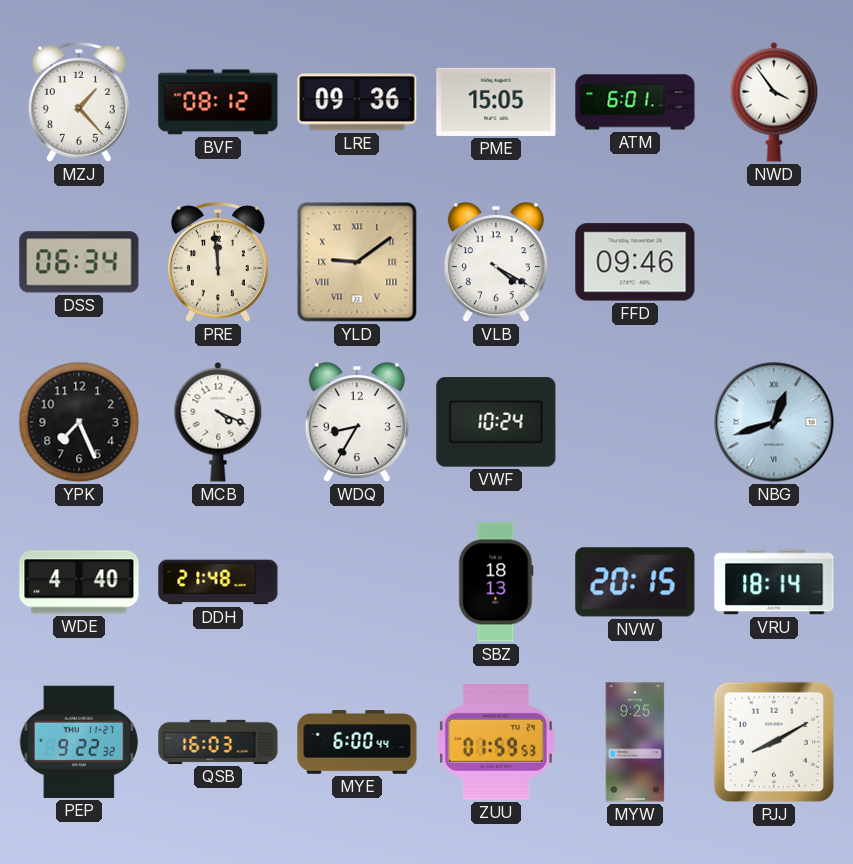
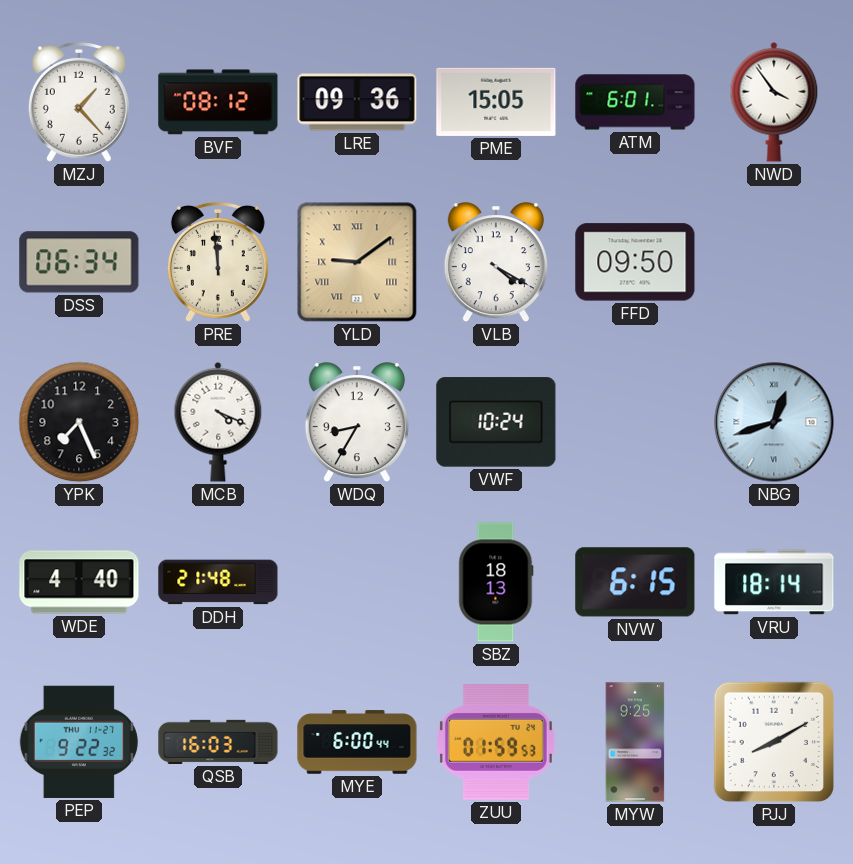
FFD: 09:46 -> 09:50
NVW: 20:15 -> 6:15
